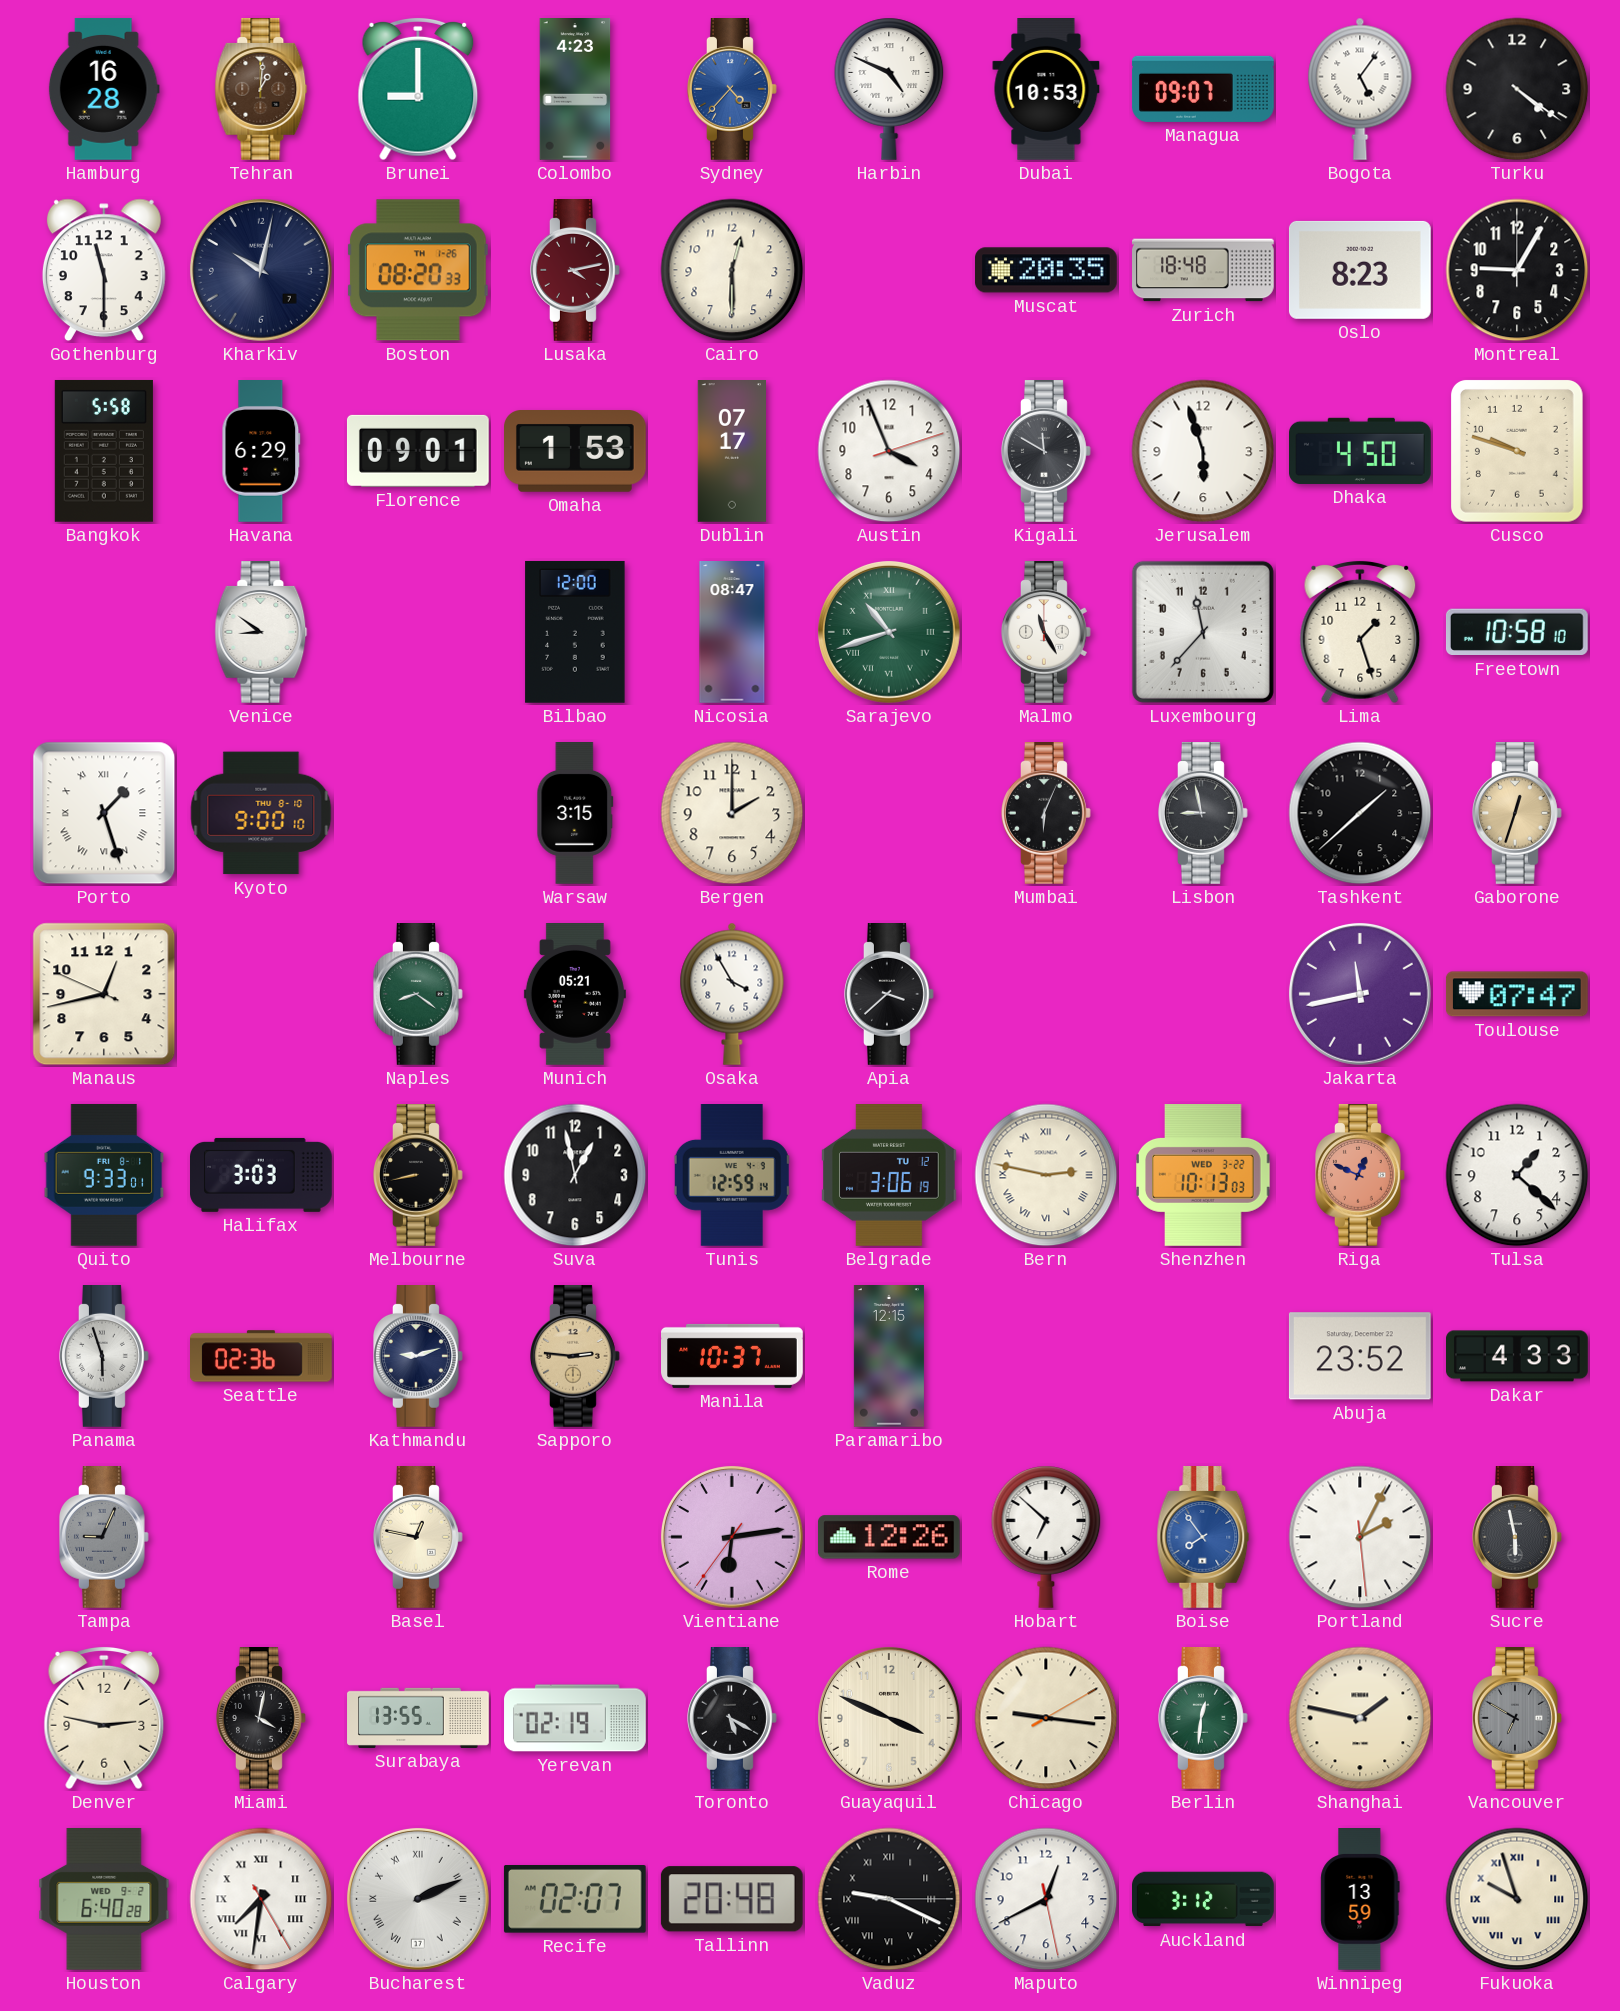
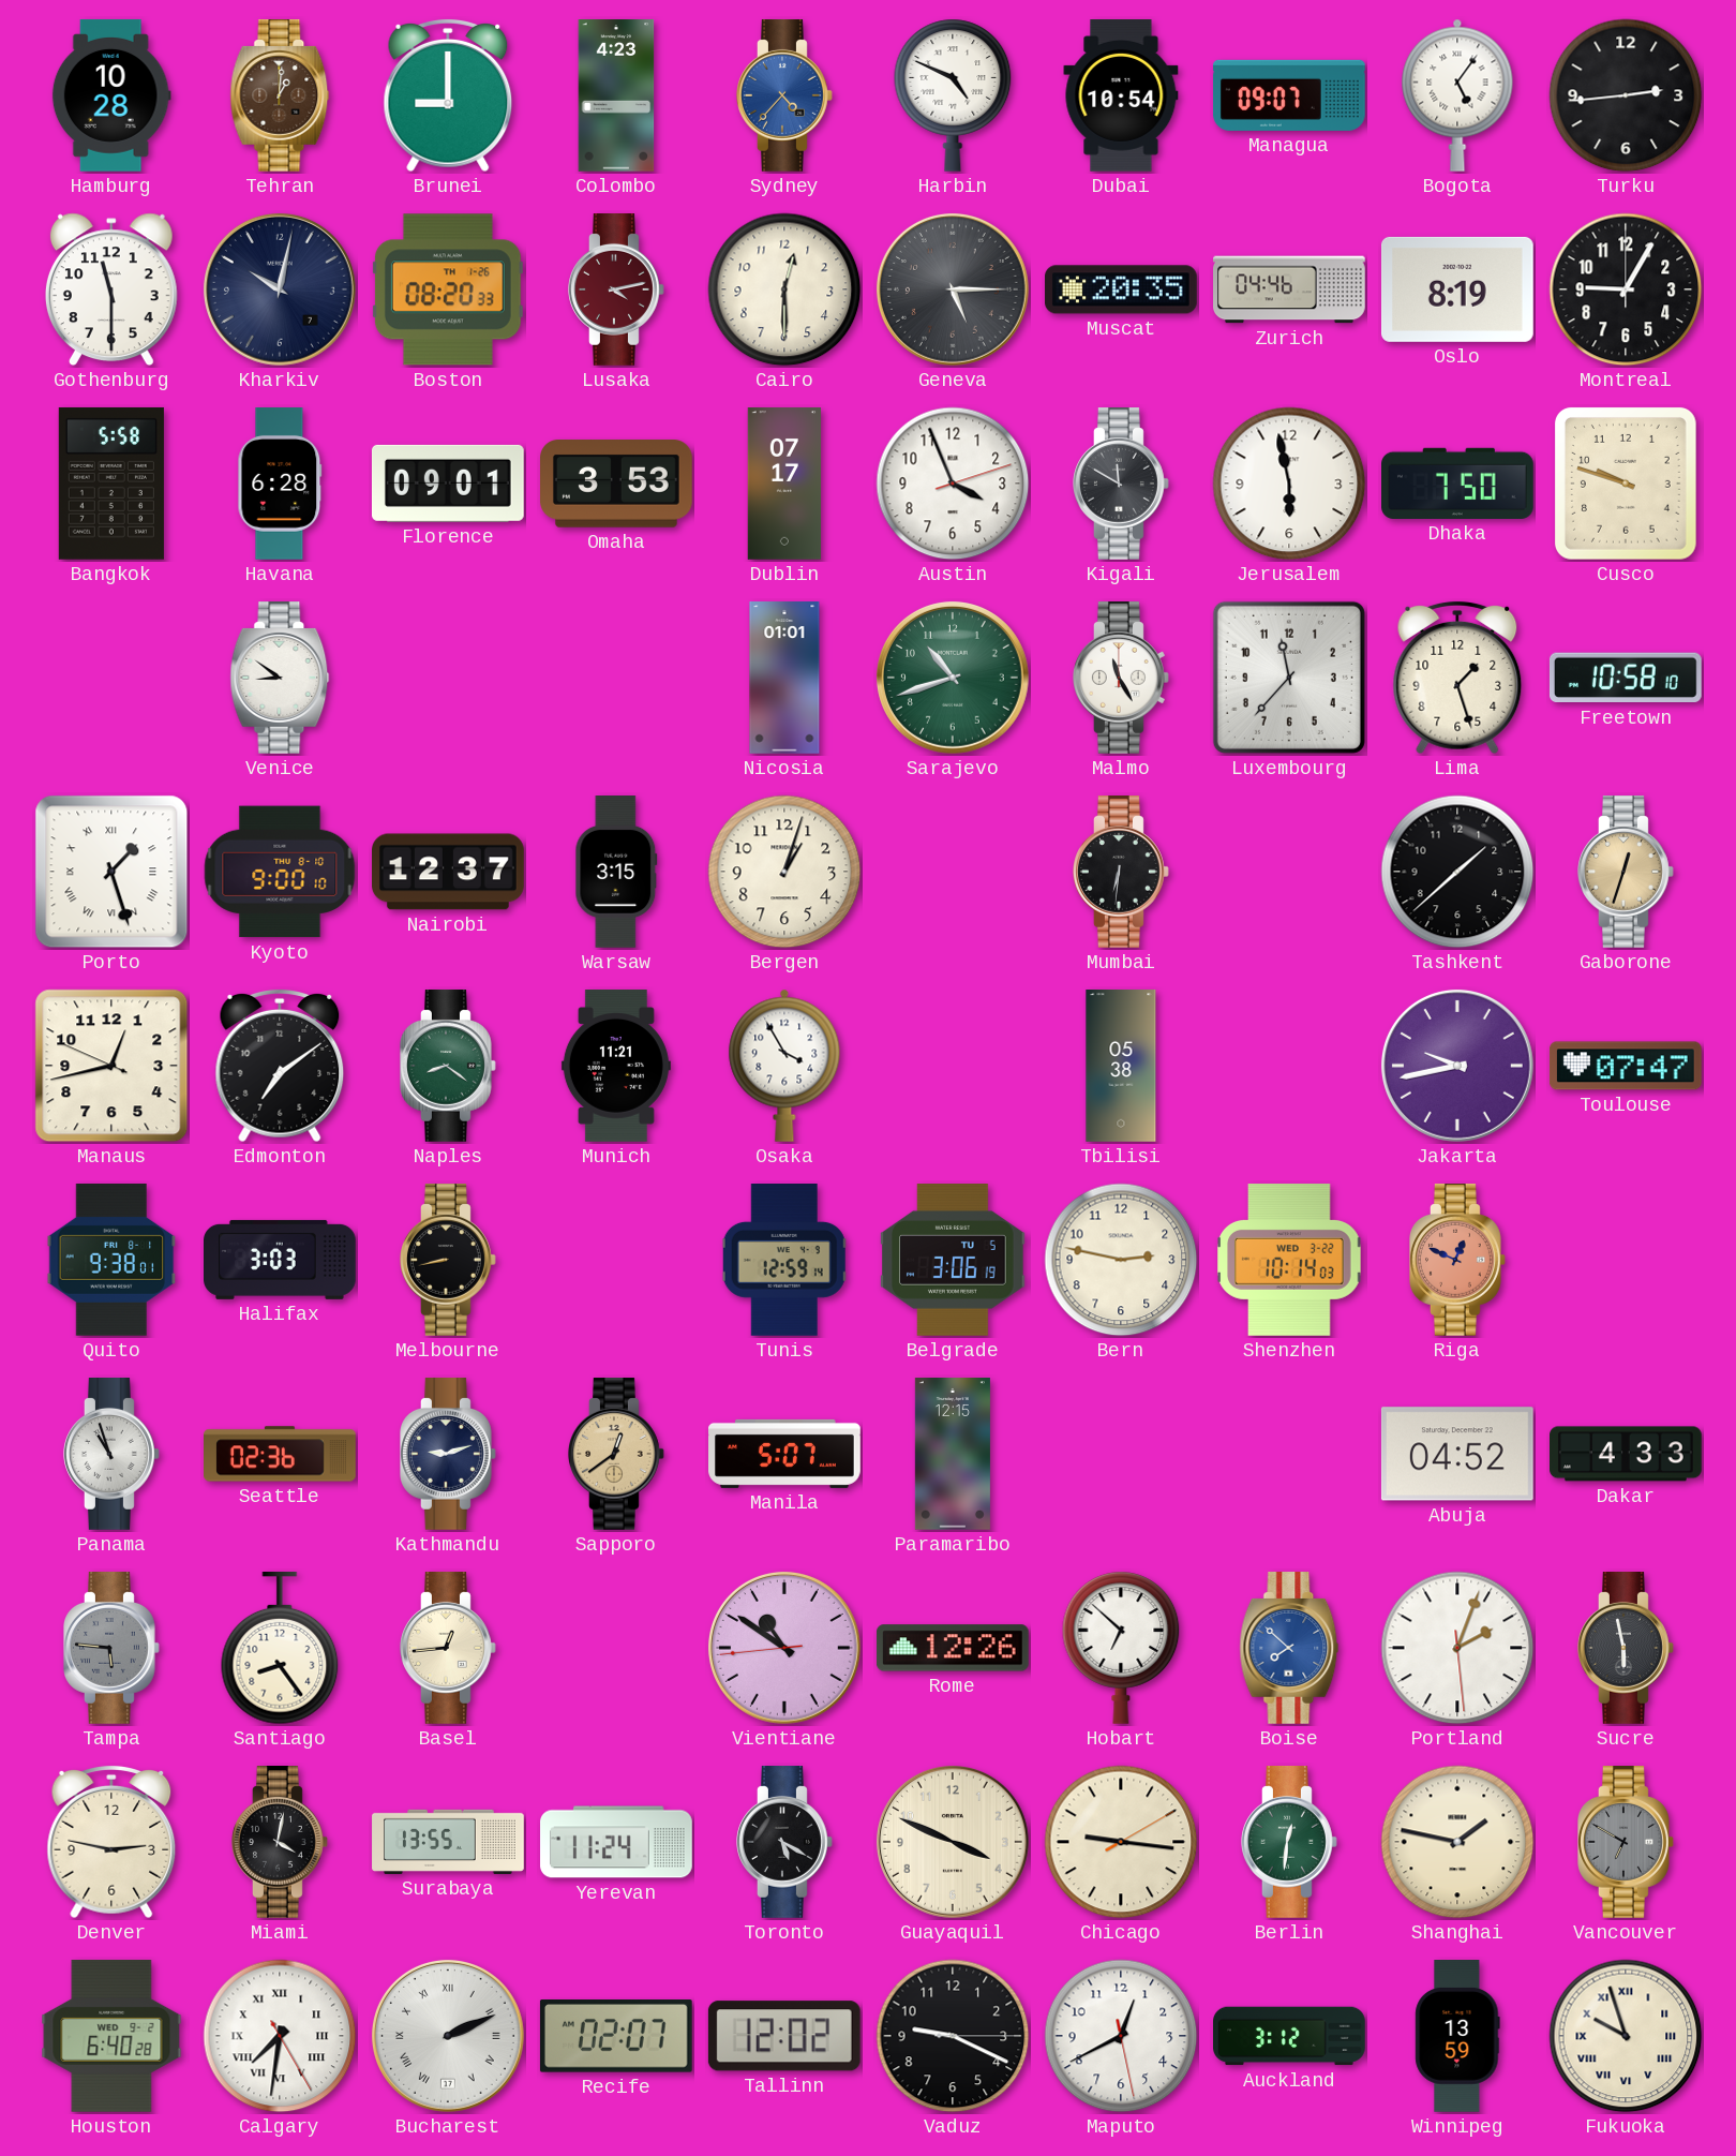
Hamburg: 16:28 -> 10:28
Dubai: 10:53 -> 10:54
Turku: 4:21 -> 2:44
Geneva: none -> 5:15
Zurich: 18:48 -> 04:46
Oslo: 8:23 -> 8:19
Havana: 6:29 -> 6:28
Omaha: 1:53 -> 3:53
Jerusalem: 5:57 -> 5:58
Dhaka: 4:50 -> 7:50
Bilbao: 12:00 -> none
Nicosia: 08:47 -> 01:01
Sarajevo numerals: Roman -> Arabic
Nairobi: none -> 12:37
Bergen: 2:00 -> 1:03
Mumbai: 6:04 -> 6:31
Lisbon: 8:58 -> none
Edmonton: none -> 7:09
Munich: 05:21 -> 11:21
Apia: 3:38 -> none
Tbilisi: none -> 05:38
Jakarta: 11:43 -> 9:43
Quito: 9:33 -> 9:38
Suva: 12:58 -> none
Belgrade date: TU 12 -> TU 5
Bern numerals: Roman -> Arabic
Shenzhen: 10:13 -> 10:14
Tulsa: 1:22 -> none
Panama: 5:57 -> 10:57
Sapporo: 2:46 -> 12:39
Manila: 10:37 -> 5:07
Abuja: 23:52 -> 04:52
Tampa: 9:04 -> 5:46
Santiago: none -> 8:24
Basel: 12:47 -> 12:44
Vientiane: 6:13 -> 10:50
Boise: 7:54 -> 7:52
Portland: 2:04 -> 2:03
Yerevan: 02:19 -> 11:24
Tallinn: 20:48 -> 12:02
Vaduz numerals: Roman -> Arabic
